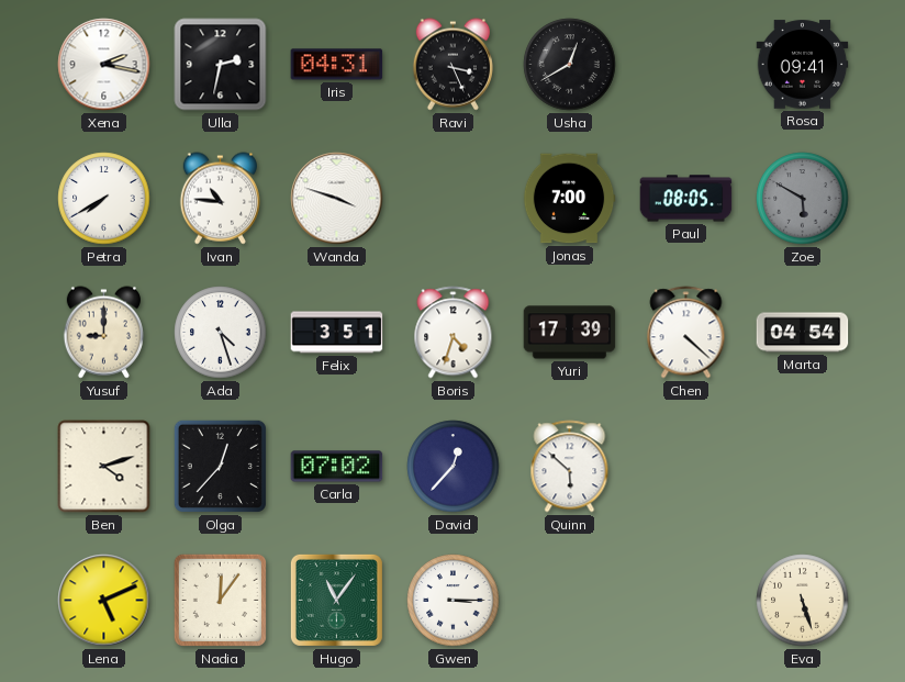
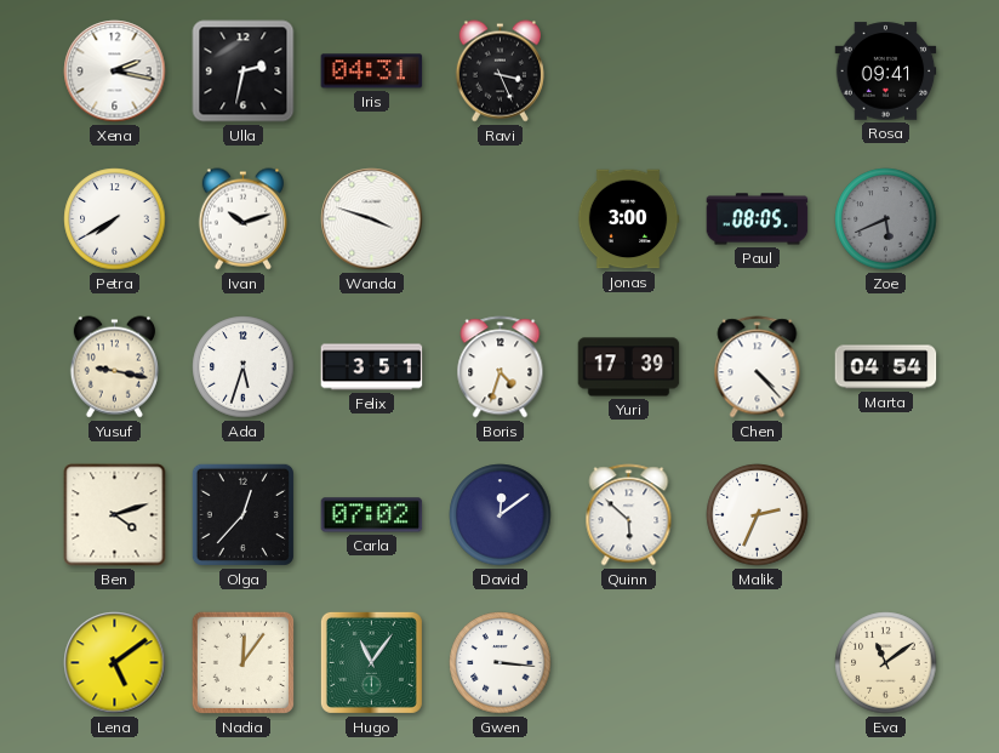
Usha: 12:40 -> none
Ivan: 10:46 -> 10:12
Jonas: 7:00 -> 3:00
Zoe: 5:50 -> 5:41
Yusuf: 9:00 -> 9:17
Ada: 4:27 -> 5:33
Chen: 4:22 -> 4:23
David: 12:37 -> 12:09
Malik: none -> 2:34
Lena: 5:11 -> 5:09
Gwen: 3:15 -> 3:16
Eva: 5:27 -> 11:09
